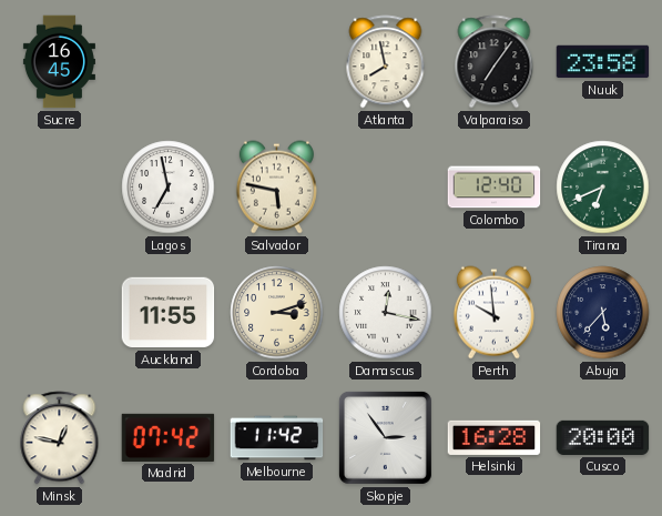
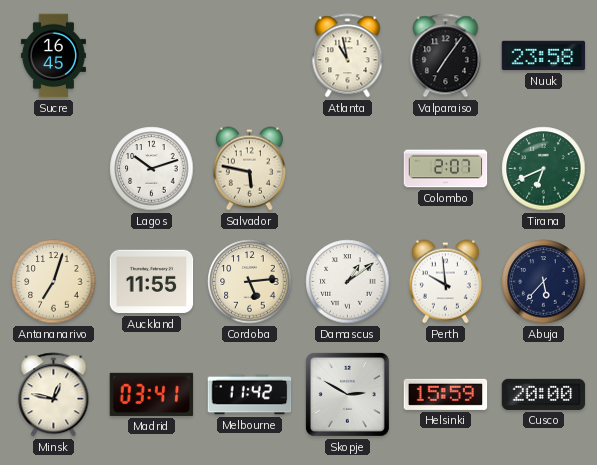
Atlanta: 7:58 -> 10:58
Lagos: 6:58 -> 10:12
Colombo: 12:40 -> 2:07
Antananarivo: none -> 7:03
Cordoba: 3:12 -> 5:14
Damascus: 12:17 -> 1:09
Madrid: 07:42 -> 03:41
Skopje: 2:54 -> 2:50
Helsinki: 16:28 -> 15:59
